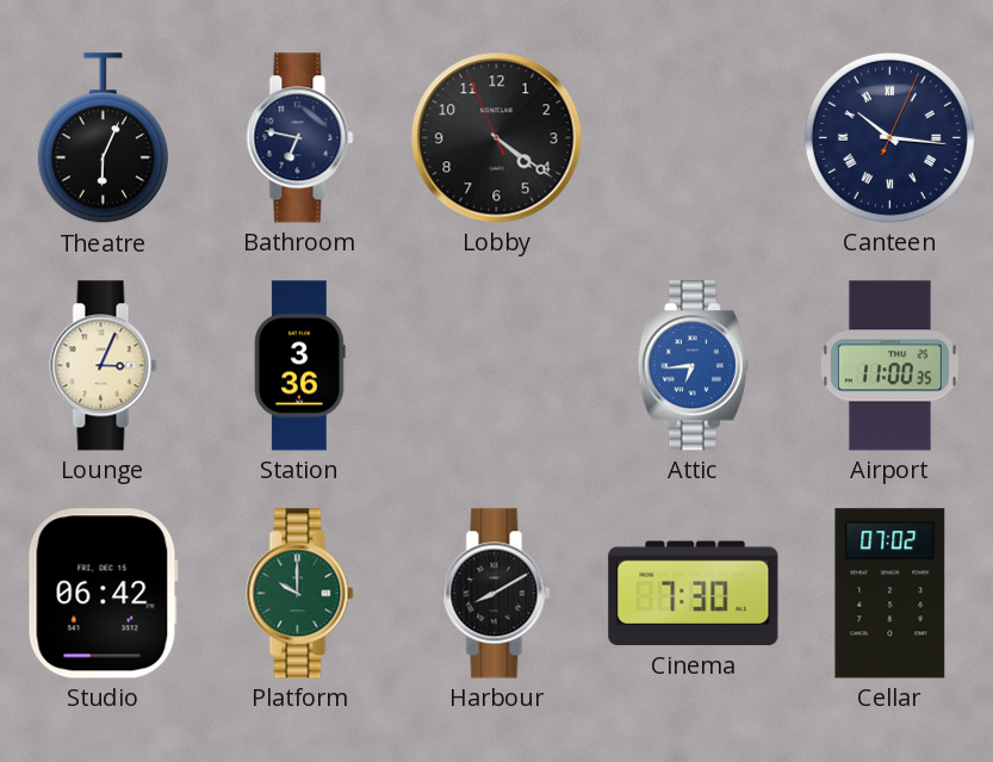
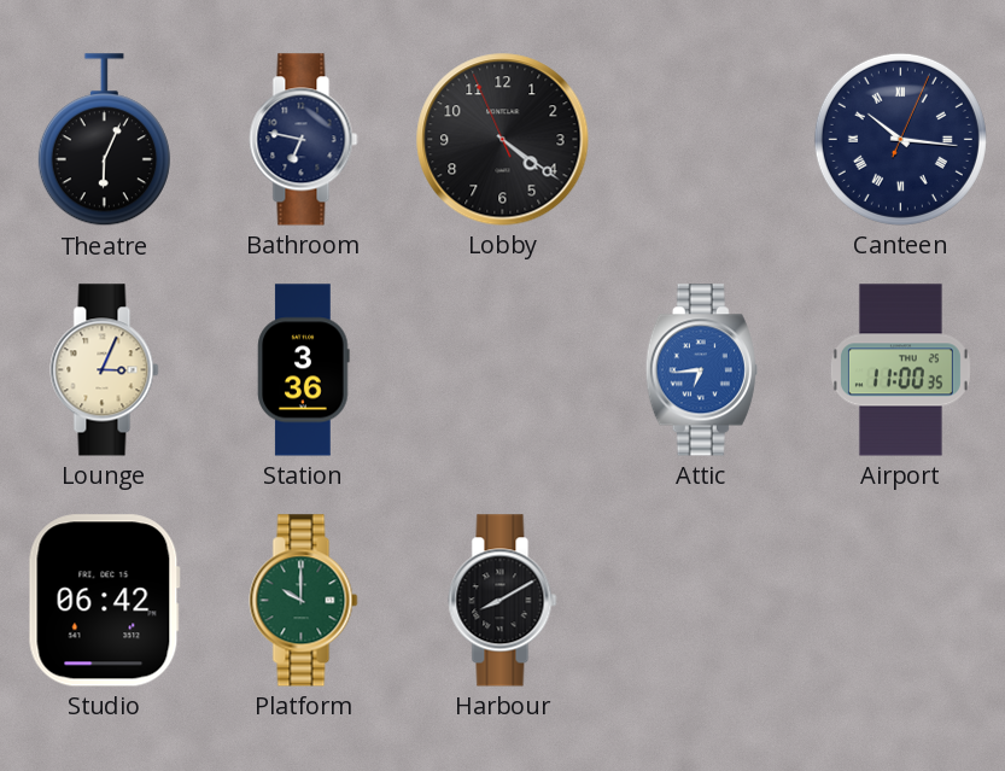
Cinema: 7:30 -> none
Cellar: 07:02 -> none
